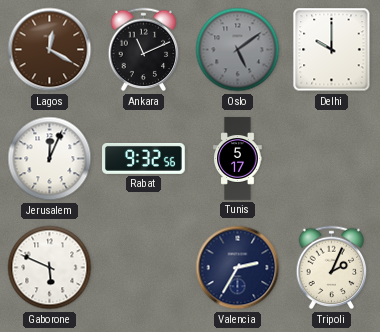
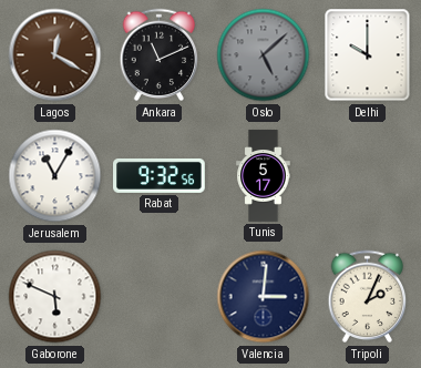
Oslo: 5:09 -> 5:08
Jerusalem: 12:04 -> 11:05
Valencia: 2:35 -> 3:01
